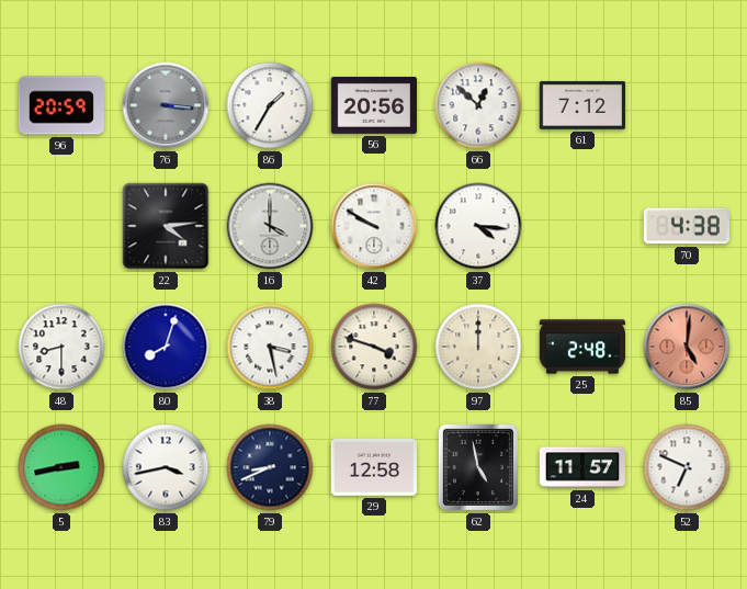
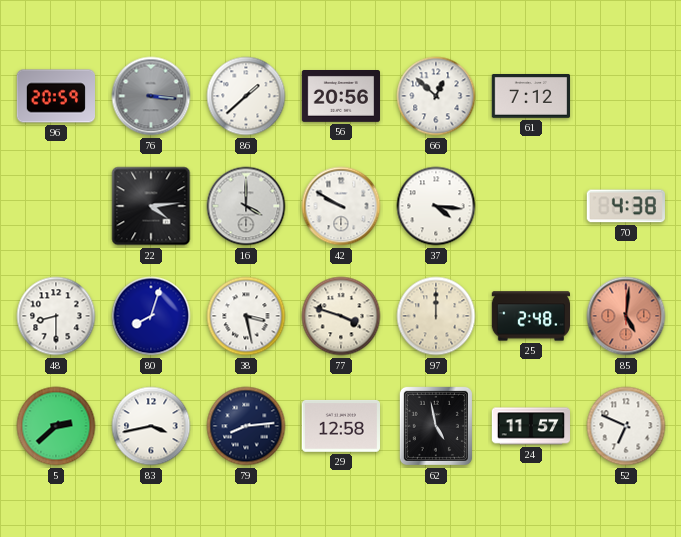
86: 1:35 -> 1:38
5: 2:43 -> 2:38
79: 8:41 -> 8:14
